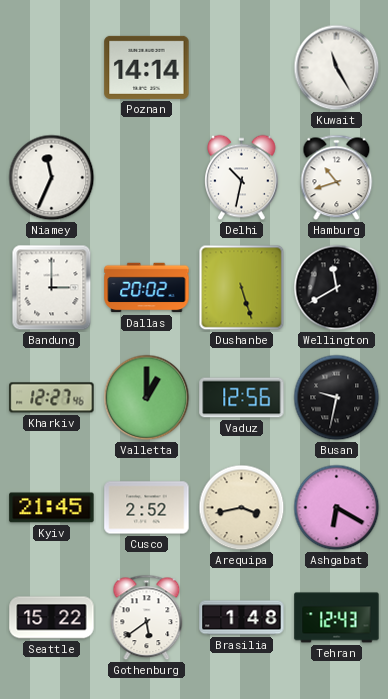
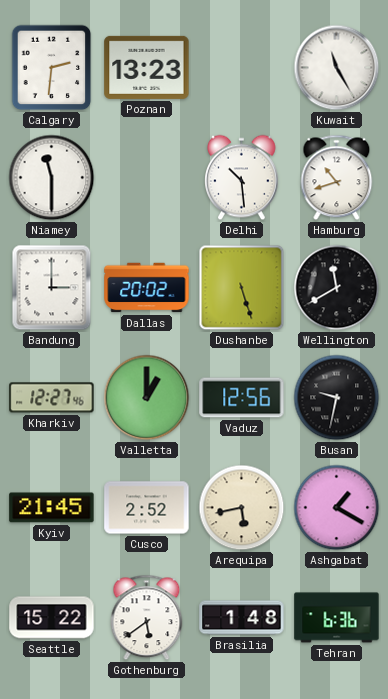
Calgary: none -> 2:31
Poznan: 14:14 -> 13:23
Niamey: 11:34 -> 11:30
Delhi: 10:32 -> 10:29
Arequipa: 3:43 -> 5:43
Ashgabat: 6:20 -> 1:20
Tehran: 12:43 -> 6:36
